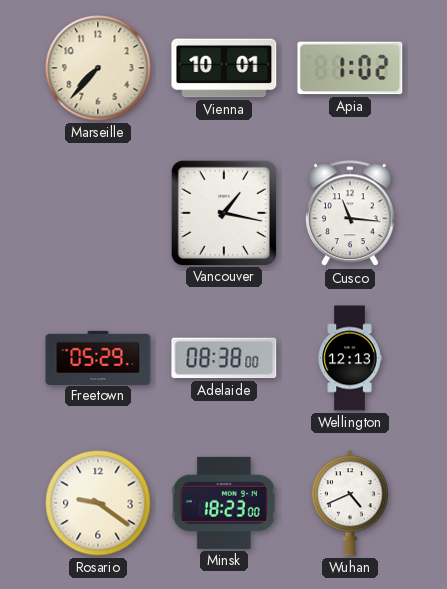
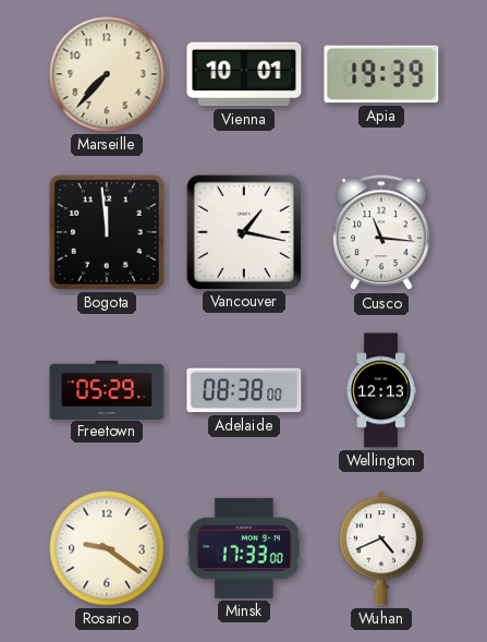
Apia: 1:02 -> 19:39
Bogota: none -> 11:59
Minsk: 18:23 -> 17:33
